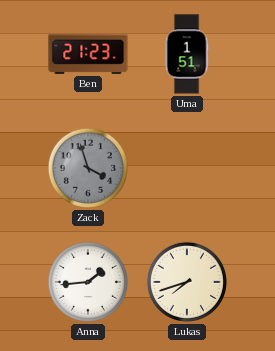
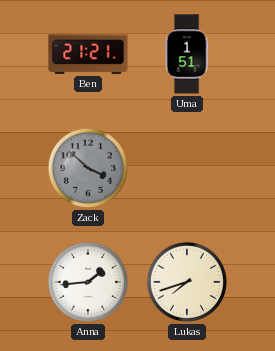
Ben: 21:23 -> 21:21
Zack: 3:57 -> 3:52
